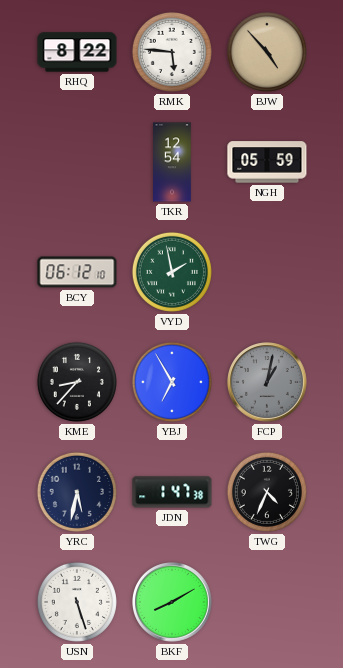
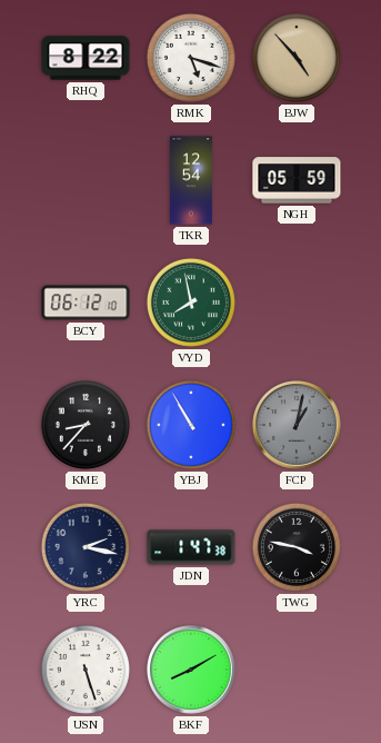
RMK: 5:46 -> 5:18
VYD: 1:58 -> 7:58
YBJ: 6:55 -> 10:55
YRC: 5:32 -> 2:17
TWG: 4:34 -> 3:47
